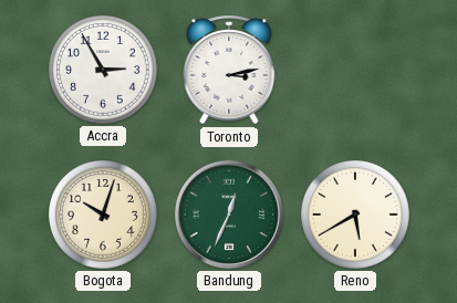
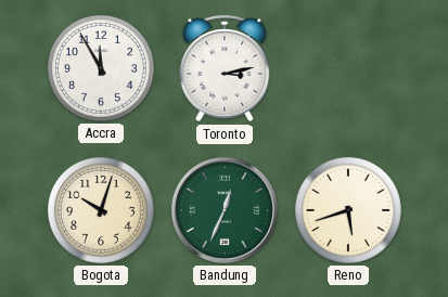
Accra: 2:55 -> 11:55
Reno: 5:40 -> 5:42
